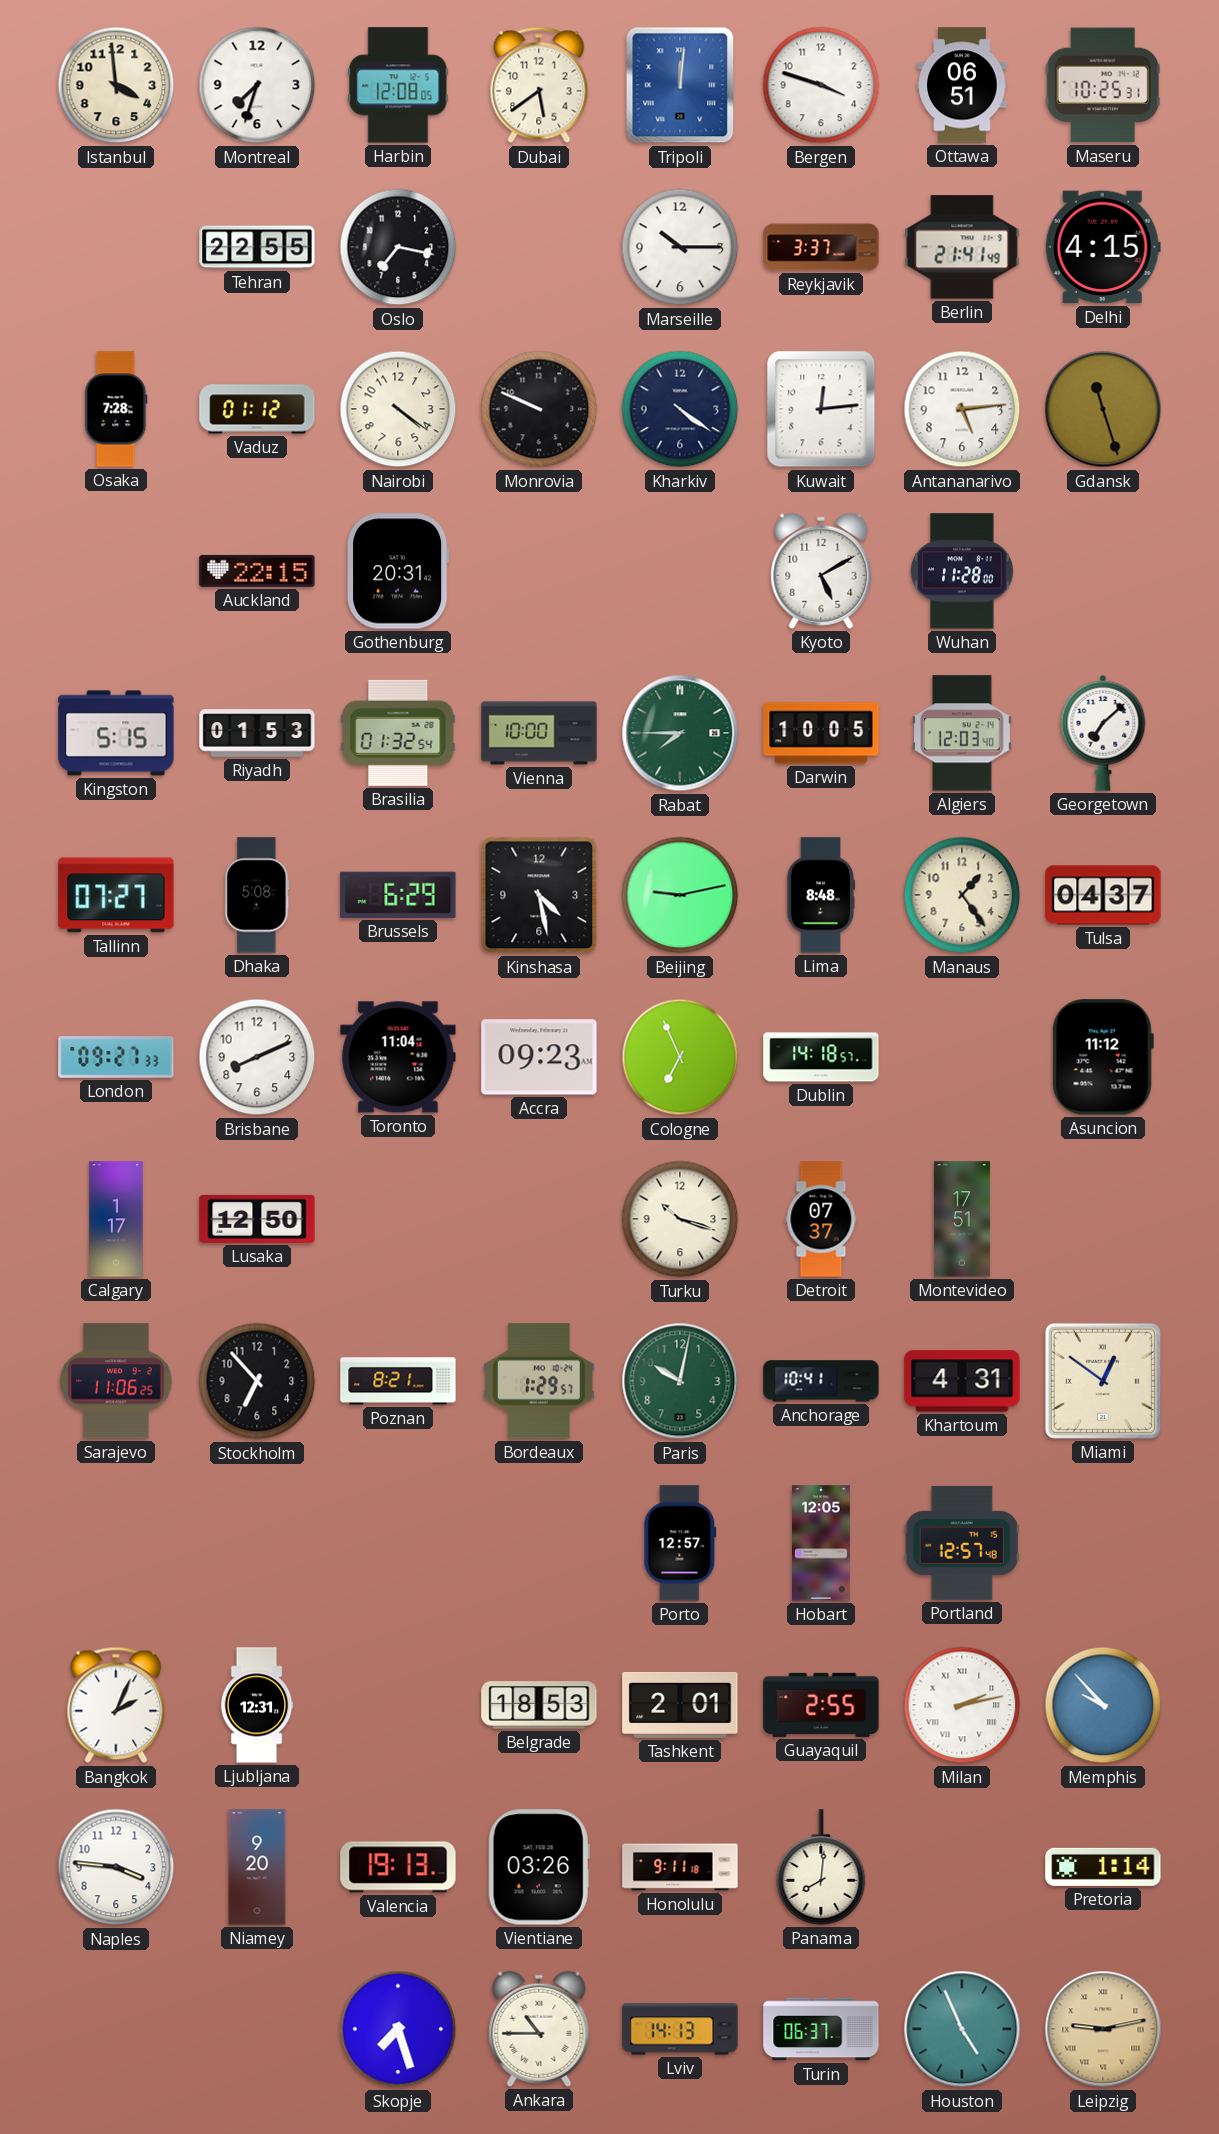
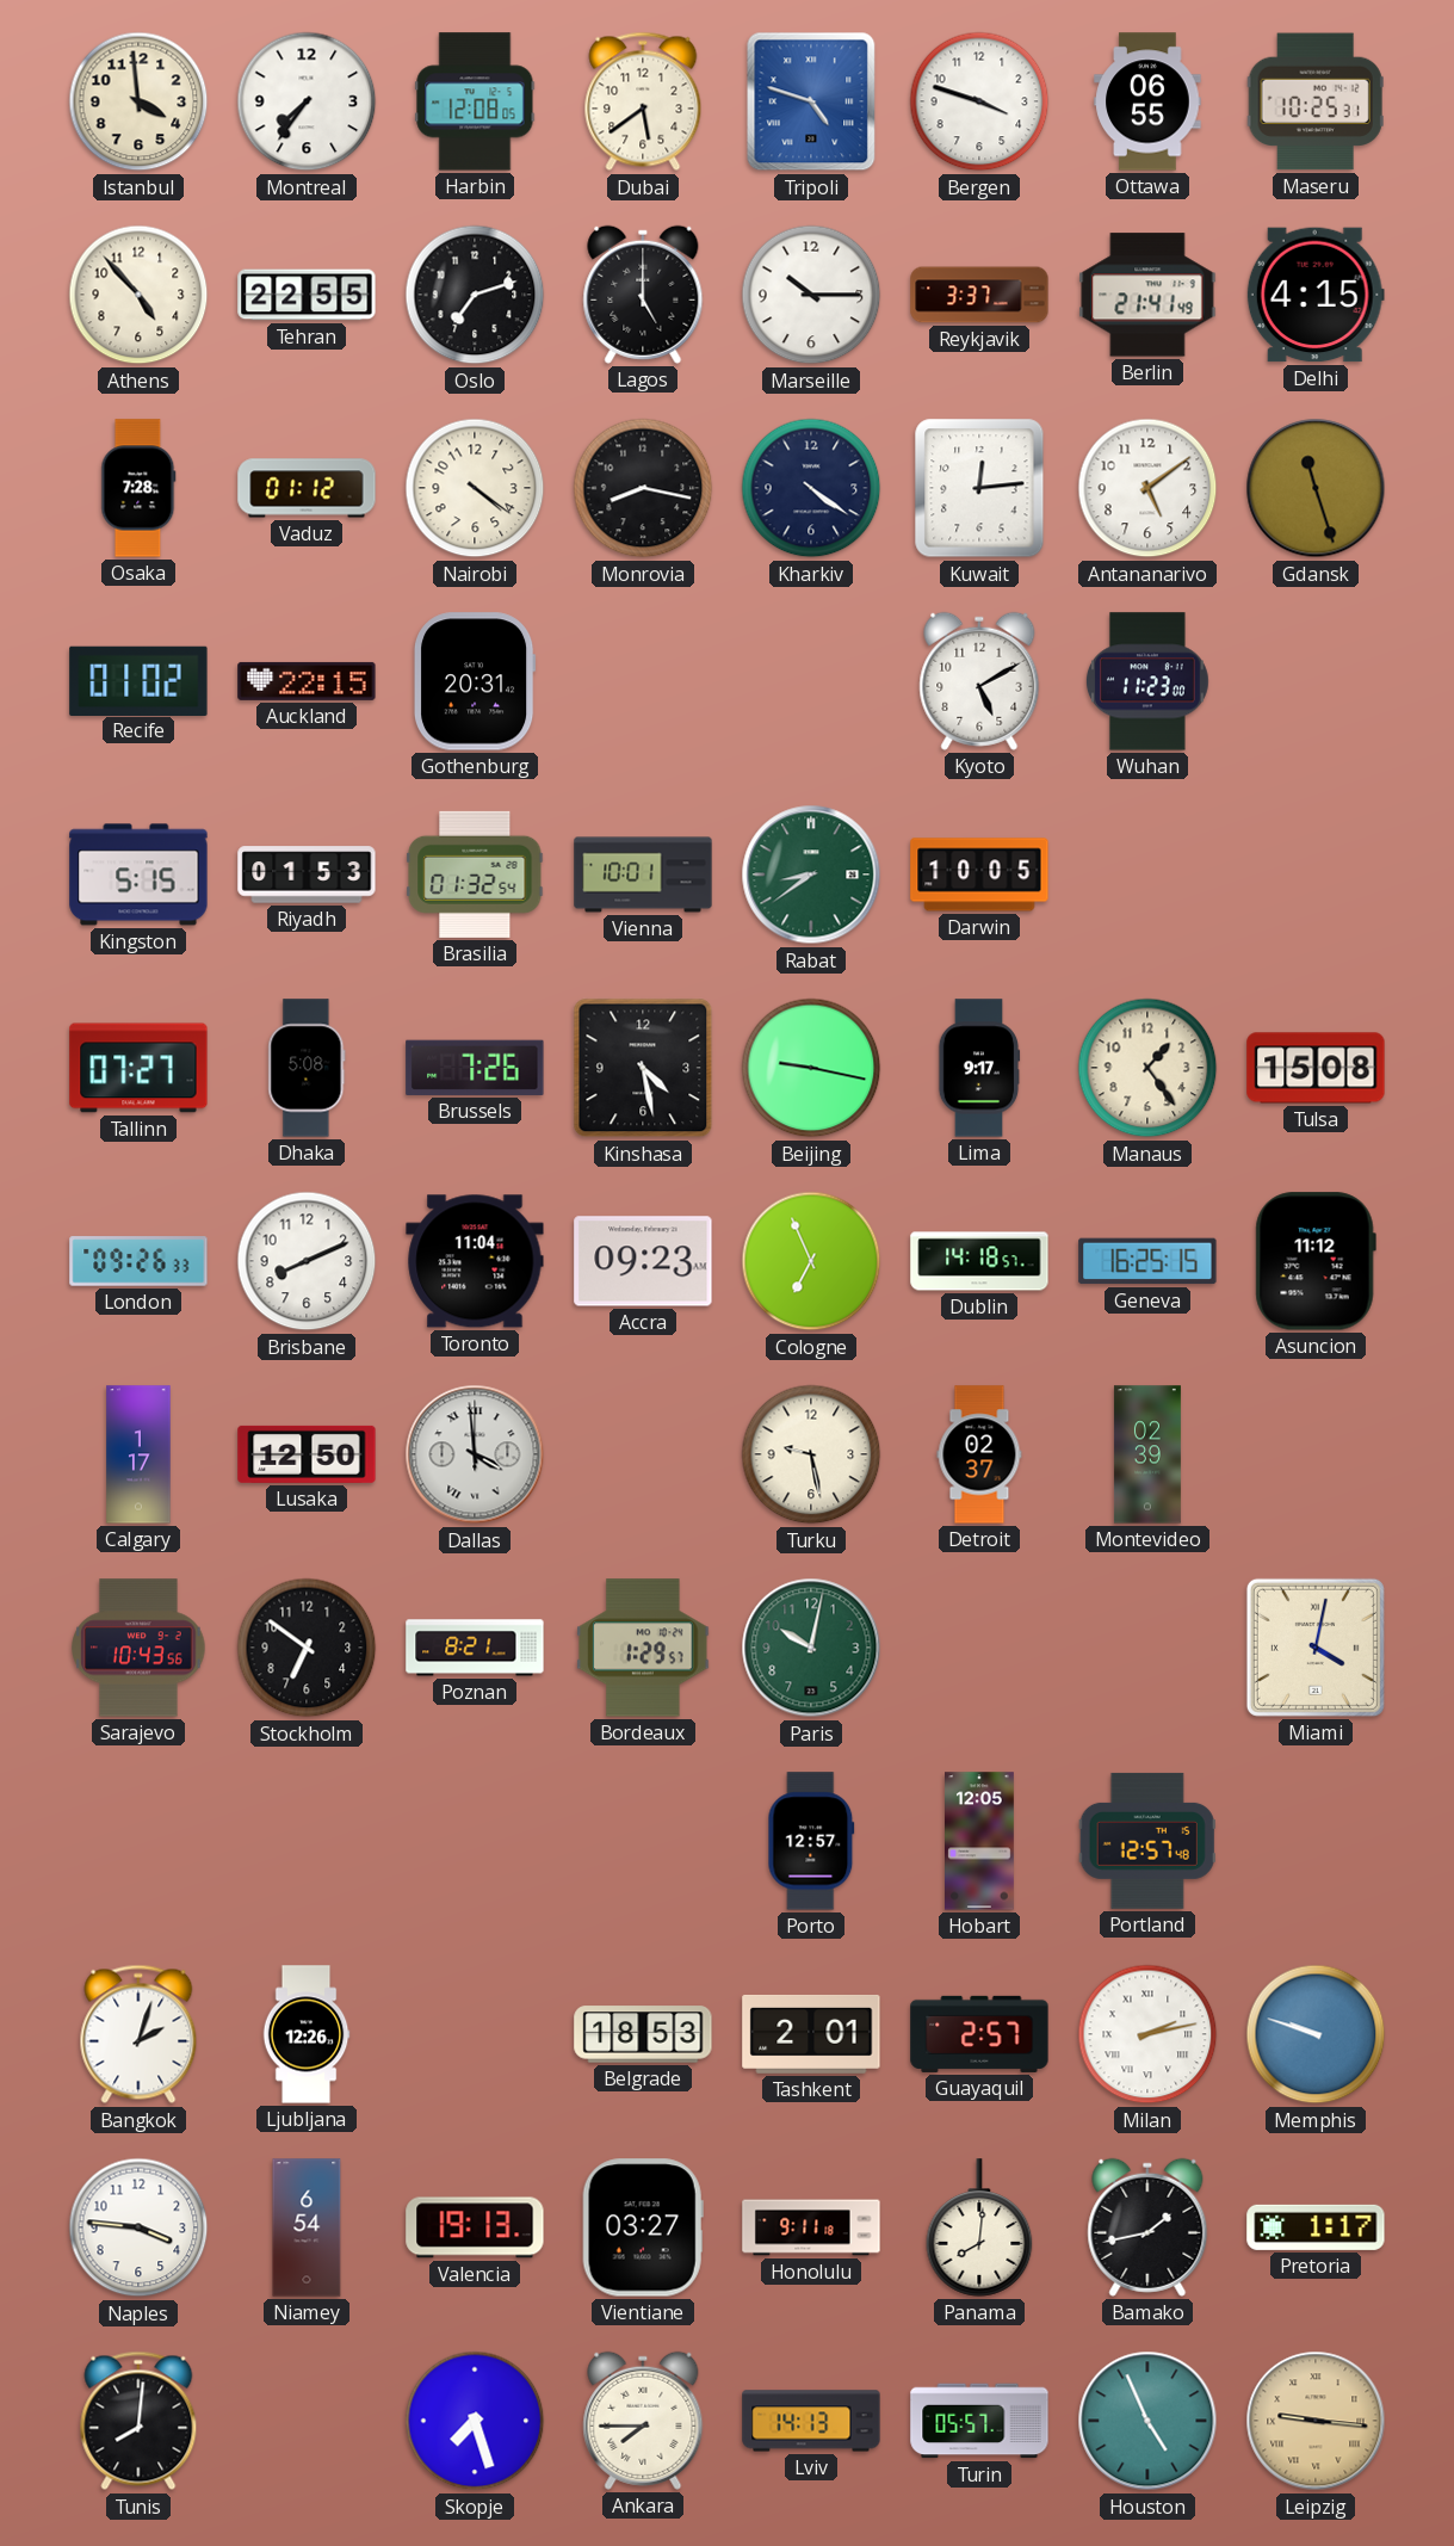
Montreal: 7:33 -> 7:36
Tripoli: 12:01 -> 4:48
Ottawa: 06:51 -> 06:55
Athens: none -> 4:53
Oslo: 7:17 -> 7:12
Lagos: none -> 5:00
Monrovia: 9:49 -> 8:17
Antananarivo: 5:14 -> 5:09
Recife: none -> 01:02
Wuhan: 11:28 -> 11:23
Vienna: 10:00 -> 10:01
Rabat: 7:45 -> 8:39
Algiers: 12:03 -> none
Georgetown: 7:08 -> none
Brussels: 6:29 -> 7:26
Beijing: 9:13 -> 9:17
Lima: 8:48 -> 9:17
Tulsa: 04:37 -> 15:08
London: 09:27 -> 09:26
Geneva: none -> 16:25
Dallas: none -> 3:59
Turku: 10:18 -> 9:28
Detroit: 07:37 -> 02:37
Montevideo: 17:51 -> 02:39
Sarajevo: 11:06 -> 10:43
Stockholm: 6:53 -> 6:51
Anchorage: 10:41 -> none
Khartoum: 4:31 -> none
Miami: 12:51 -> 4:02
Bangkok: 2:04 -> 2:03
Ljubljana: 12:31 -> 12:26
Guayaquil: 2:55 -> 2:57
Memphis: 9:53 -> 9:48
Niamey: 9:20 -> 6:54
Vientiane: 03:26 -> 03:27
Bamako: none -> 1:43
Pretoria: 1:14 -> 1:17
Tunis: none -> 8:01
Ankara: 10:45 -> 7:45
Turin: 06:37 -> 05:57
Leipzig: 9:13 -> 9:16
